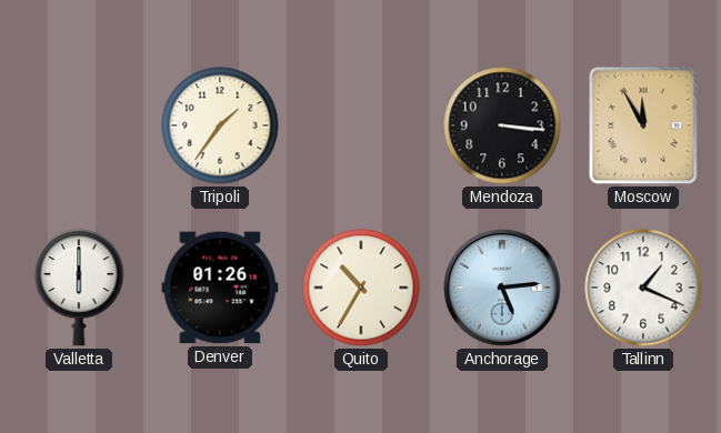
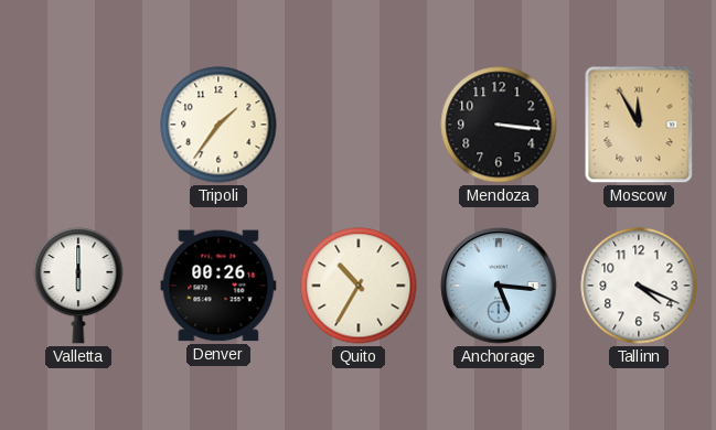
Denver: 01:26 -> 00:26
Anchorage: 5:14 -> 5:16
Tallinn: 1:19 -> 4:19
